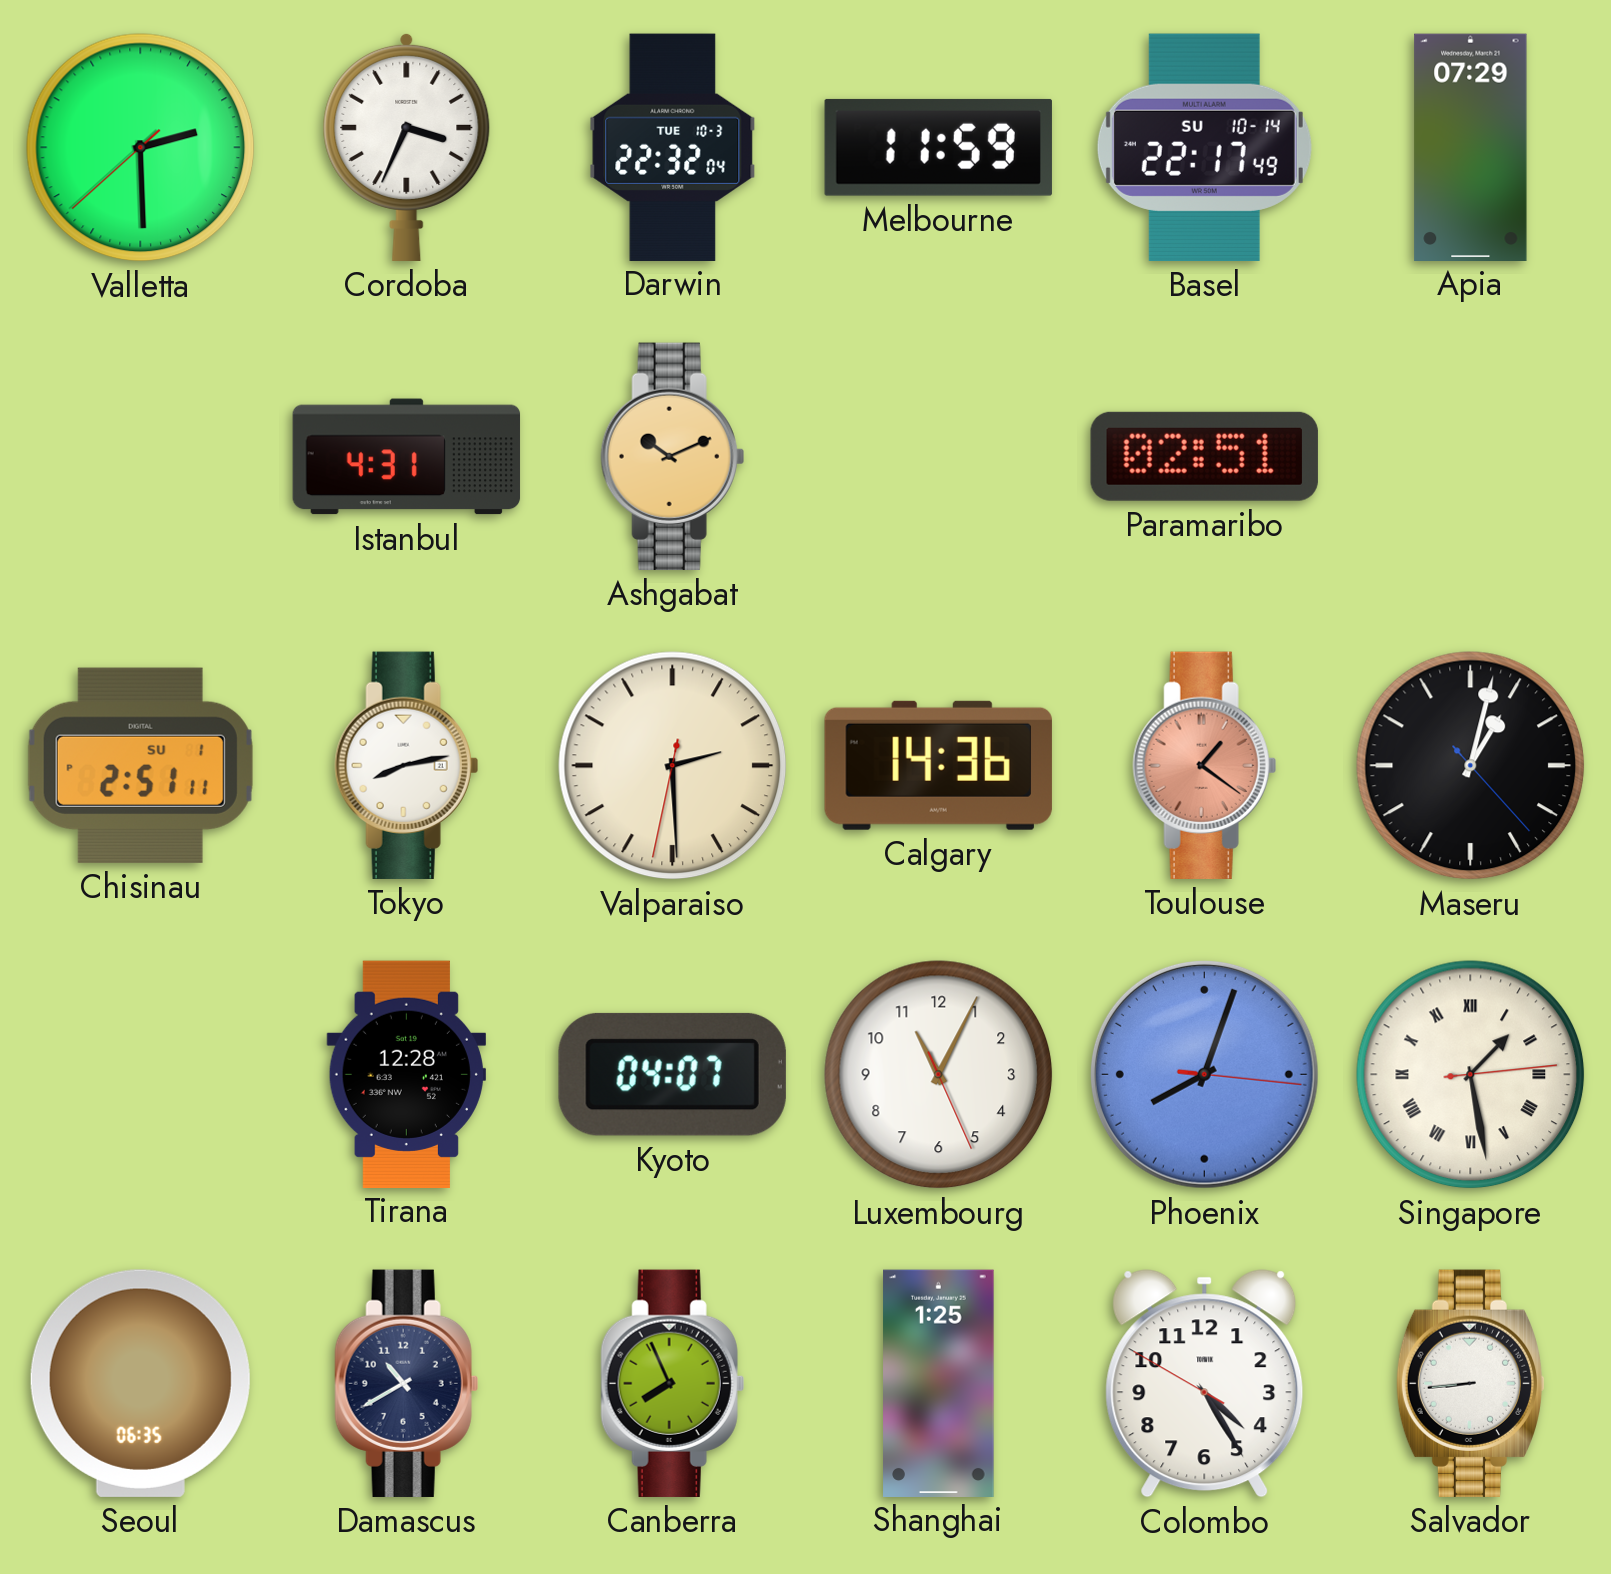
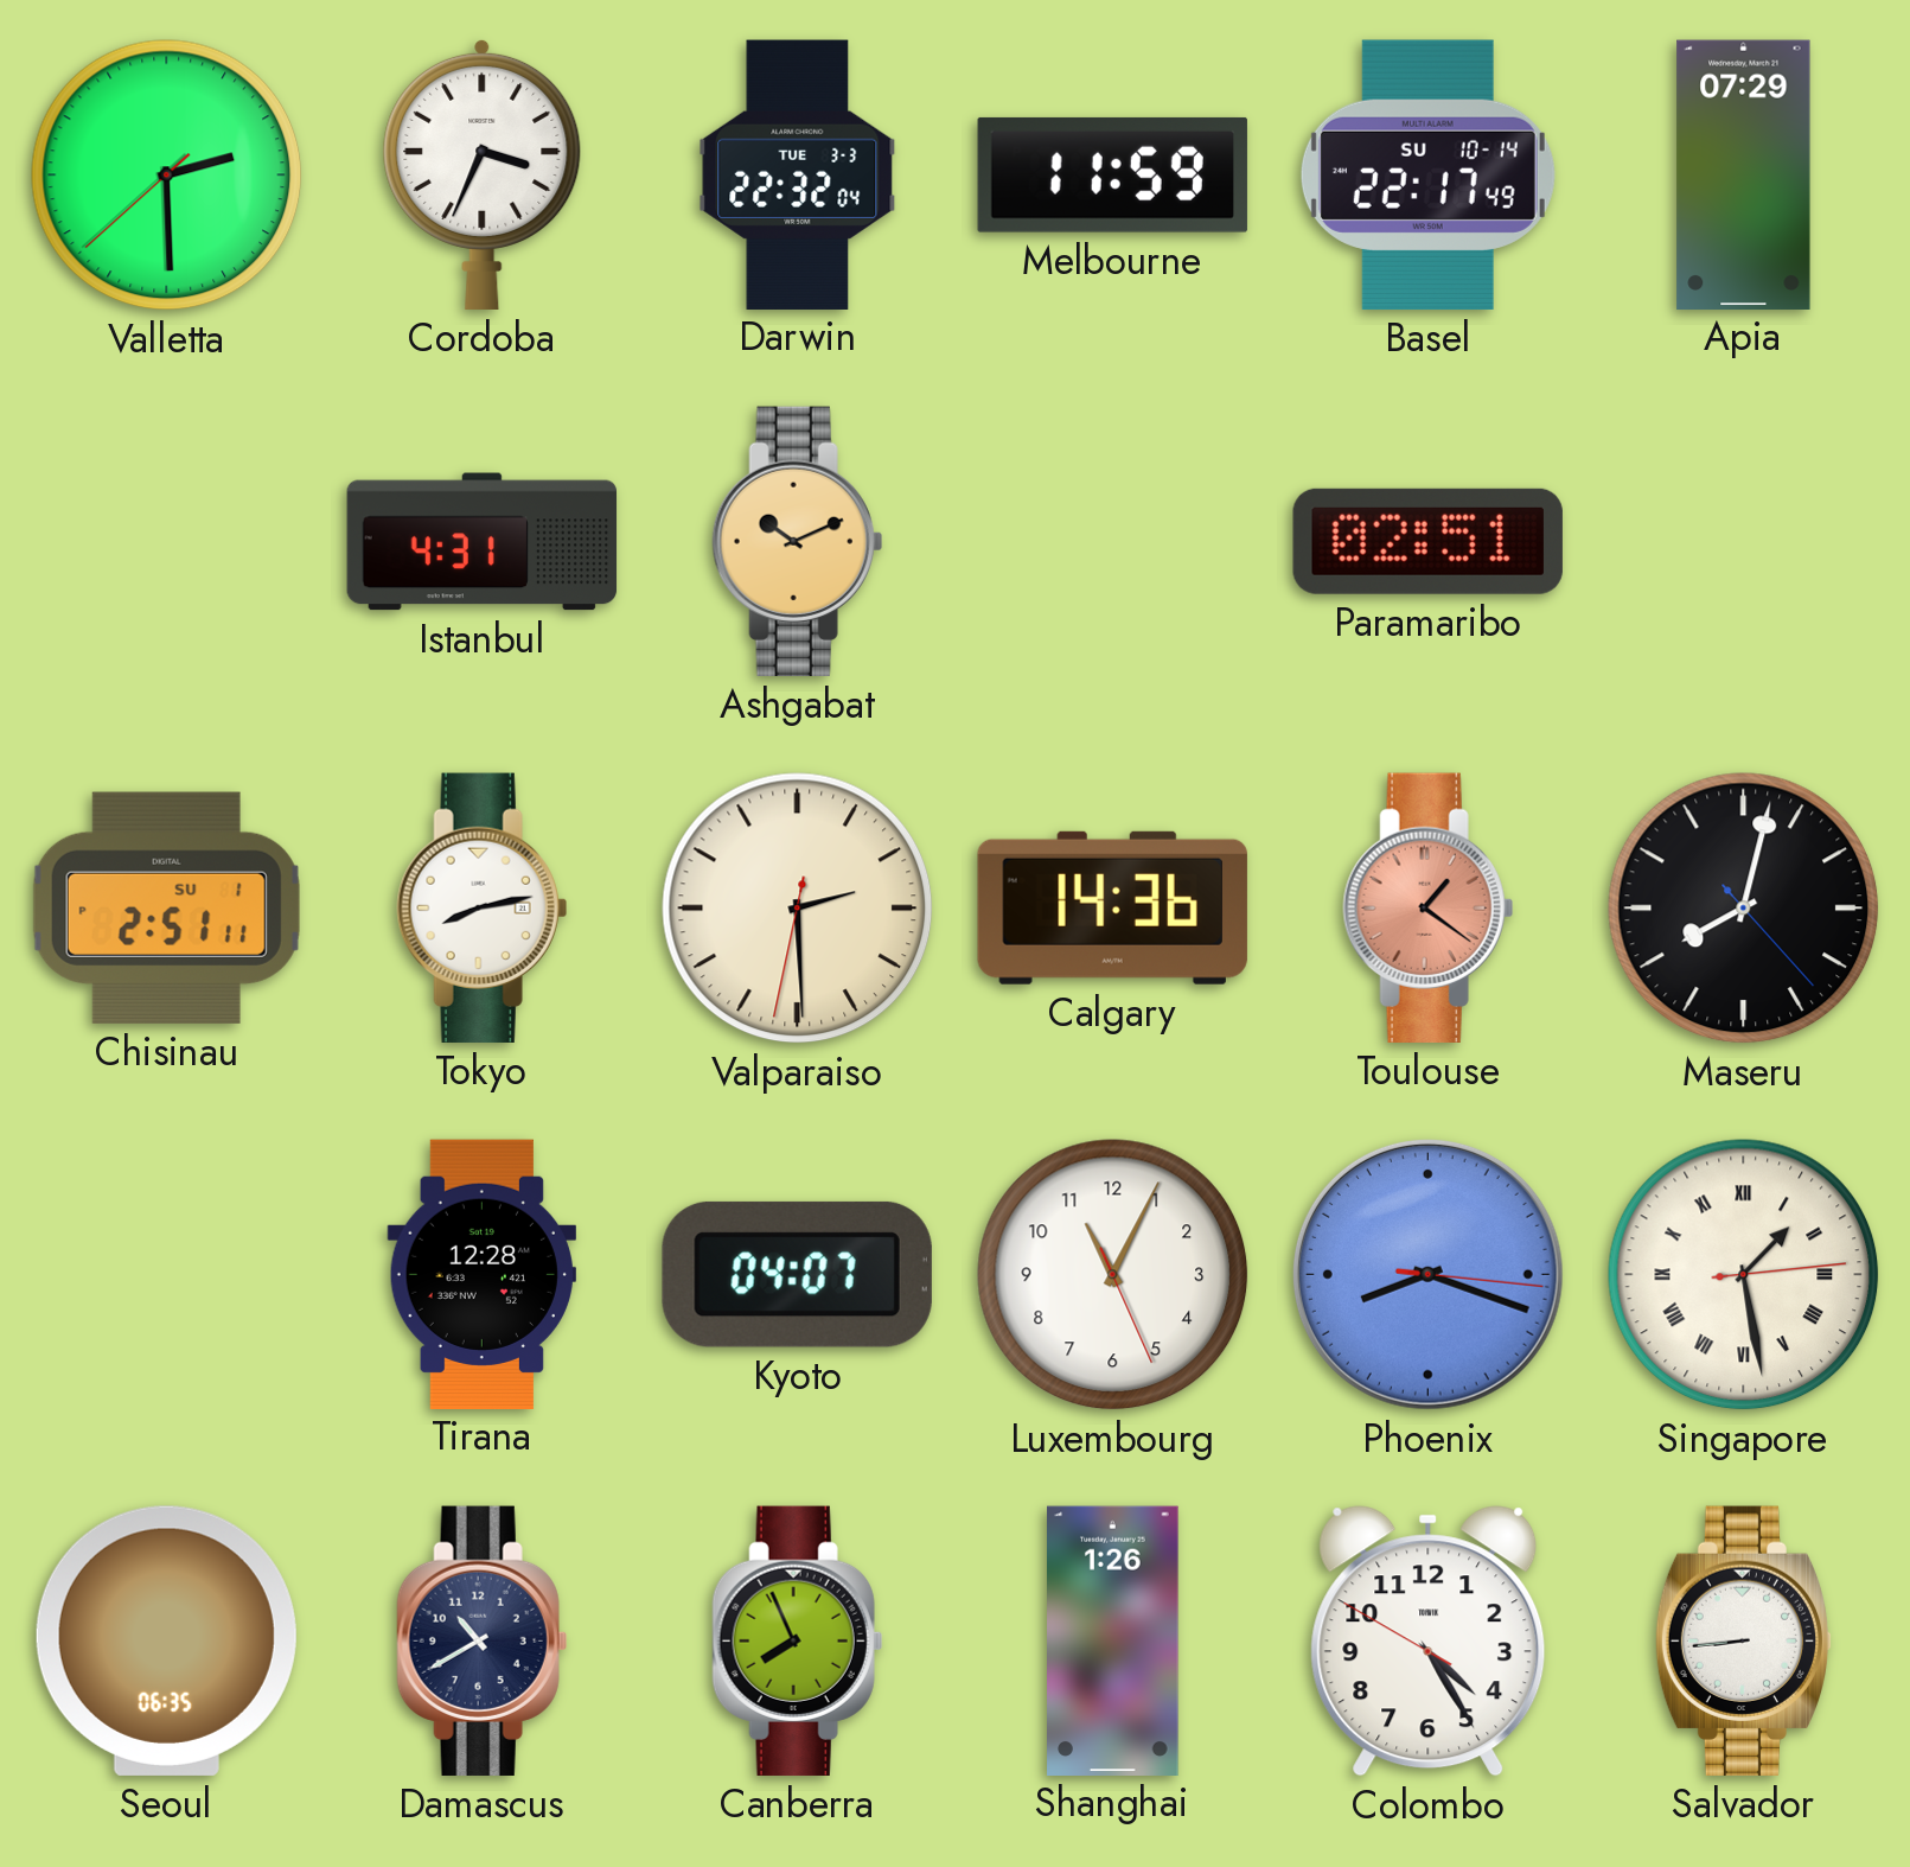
Darwin date: TUE 10-3 -> TUE 3-3
Maseru: 1:02 -> 8:02
Phoenix: 8:03 -> 8:18
Shanghai: 1:25 -> 1:26
